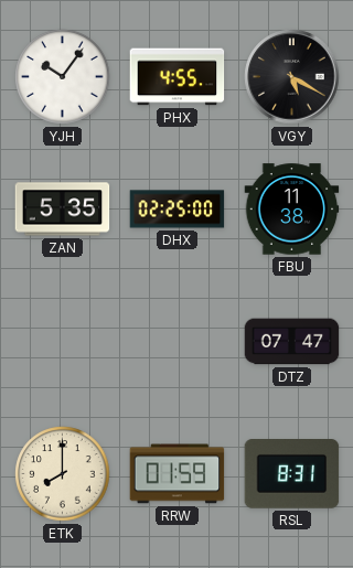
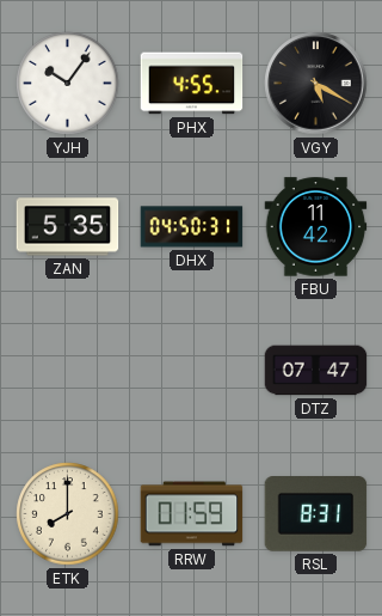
DHX: 02:25 -> 04:50
FBU: 11:38 -> 11:42
